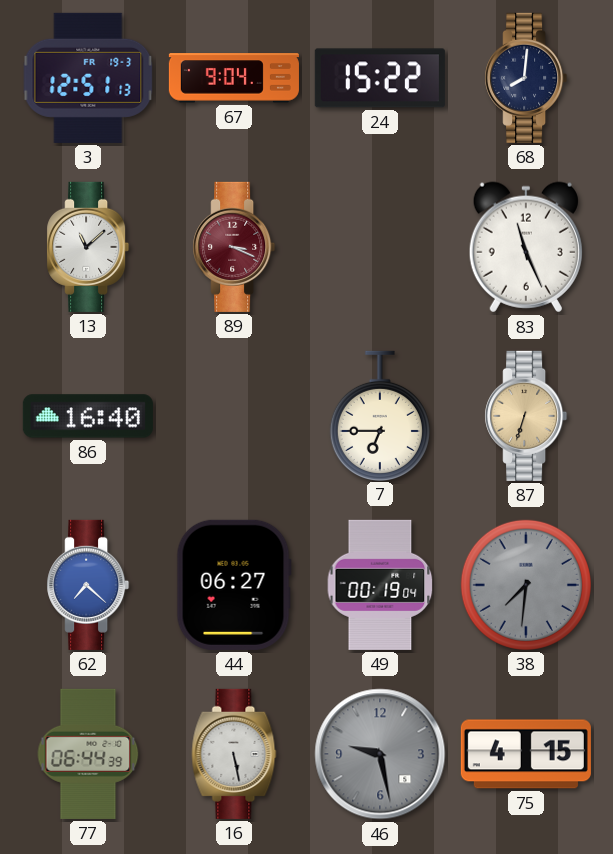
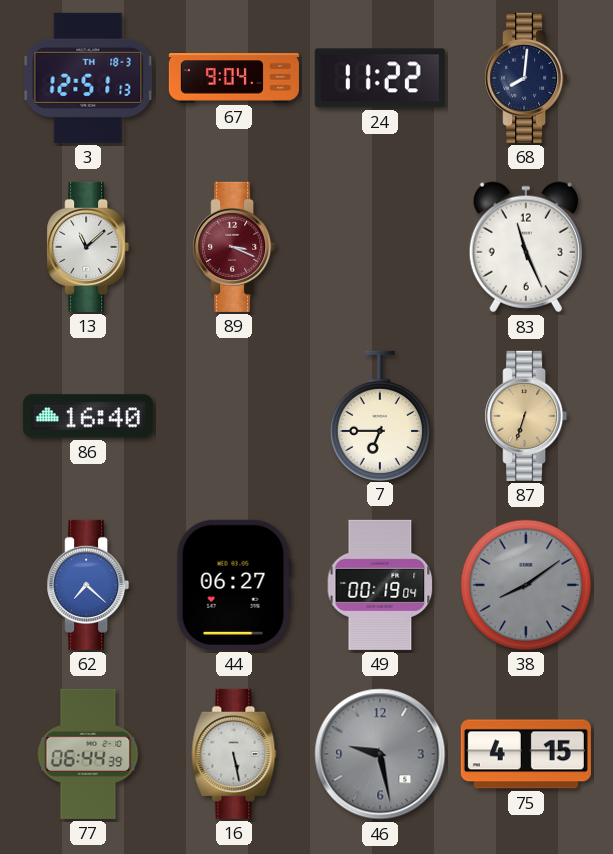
3 date: FR 19-3 -> TH 18-3
24: 15:22 -> 11:22
38: 7:31 -> 8:09
